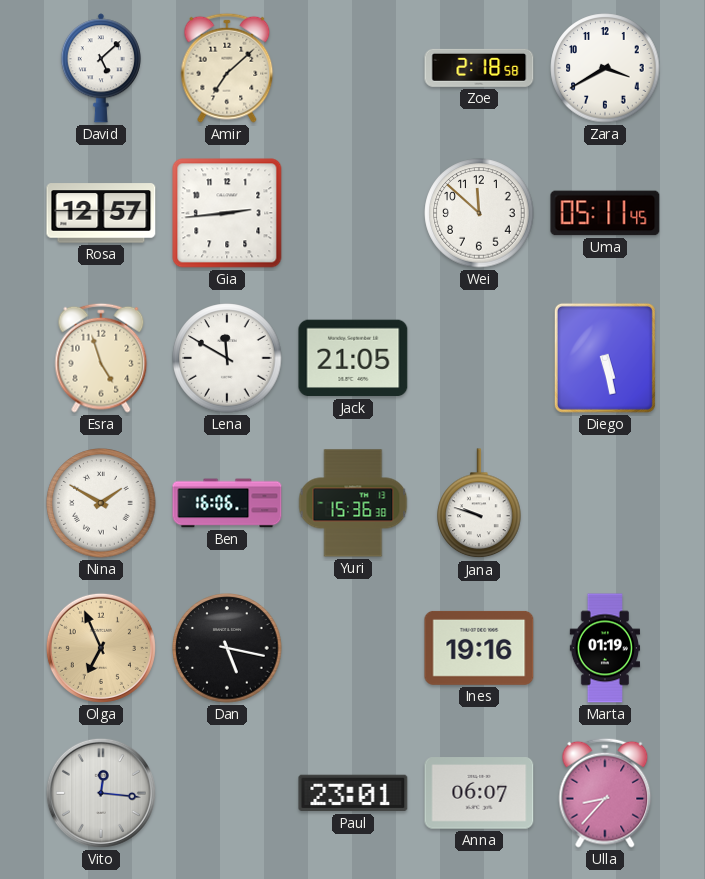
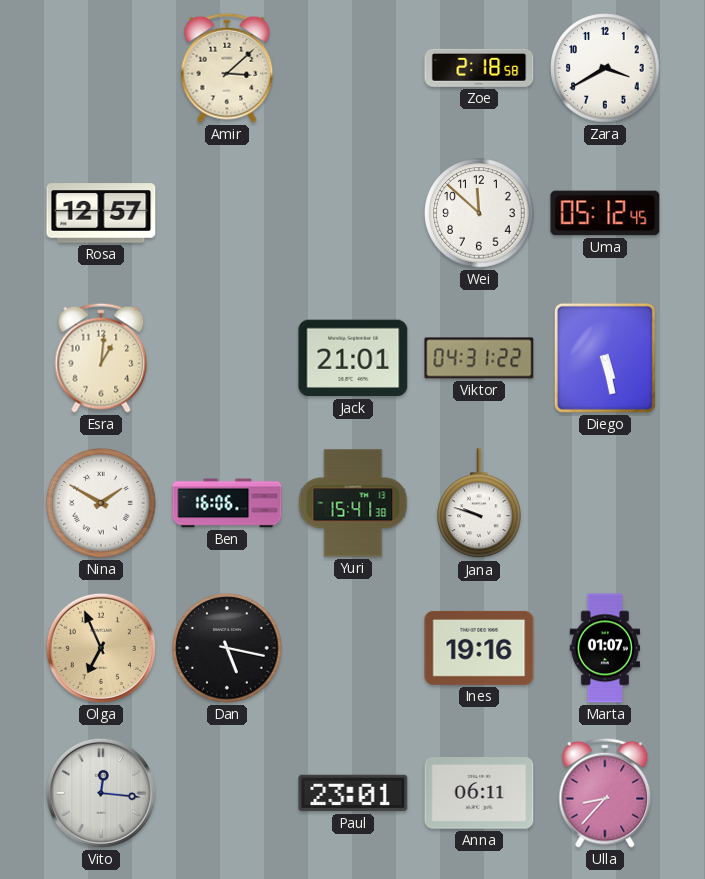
David: 5:08 -> none
Amir: 7:08 -> 3:08
Gia: 2:44 -> none
Uma: 05:11 -> 05:12
Esra: 4:57 -> 1:01
Lena: 11:50 -> none
Jack: 21:05 -> 21:01
Viktor: none -> 04:31
Yuri: 15:36 -> 15:41
Marta: 01:19 -> 01:07
Anna: 06:07 -> 06:11
